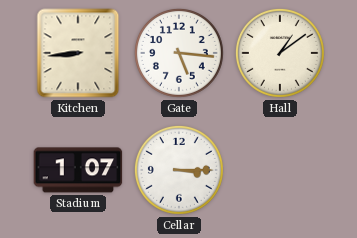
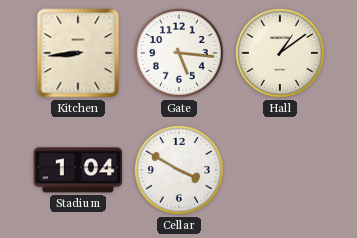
Stadium: 1:07 -> 1:04
Cellar: 3:15 -> 3:50
